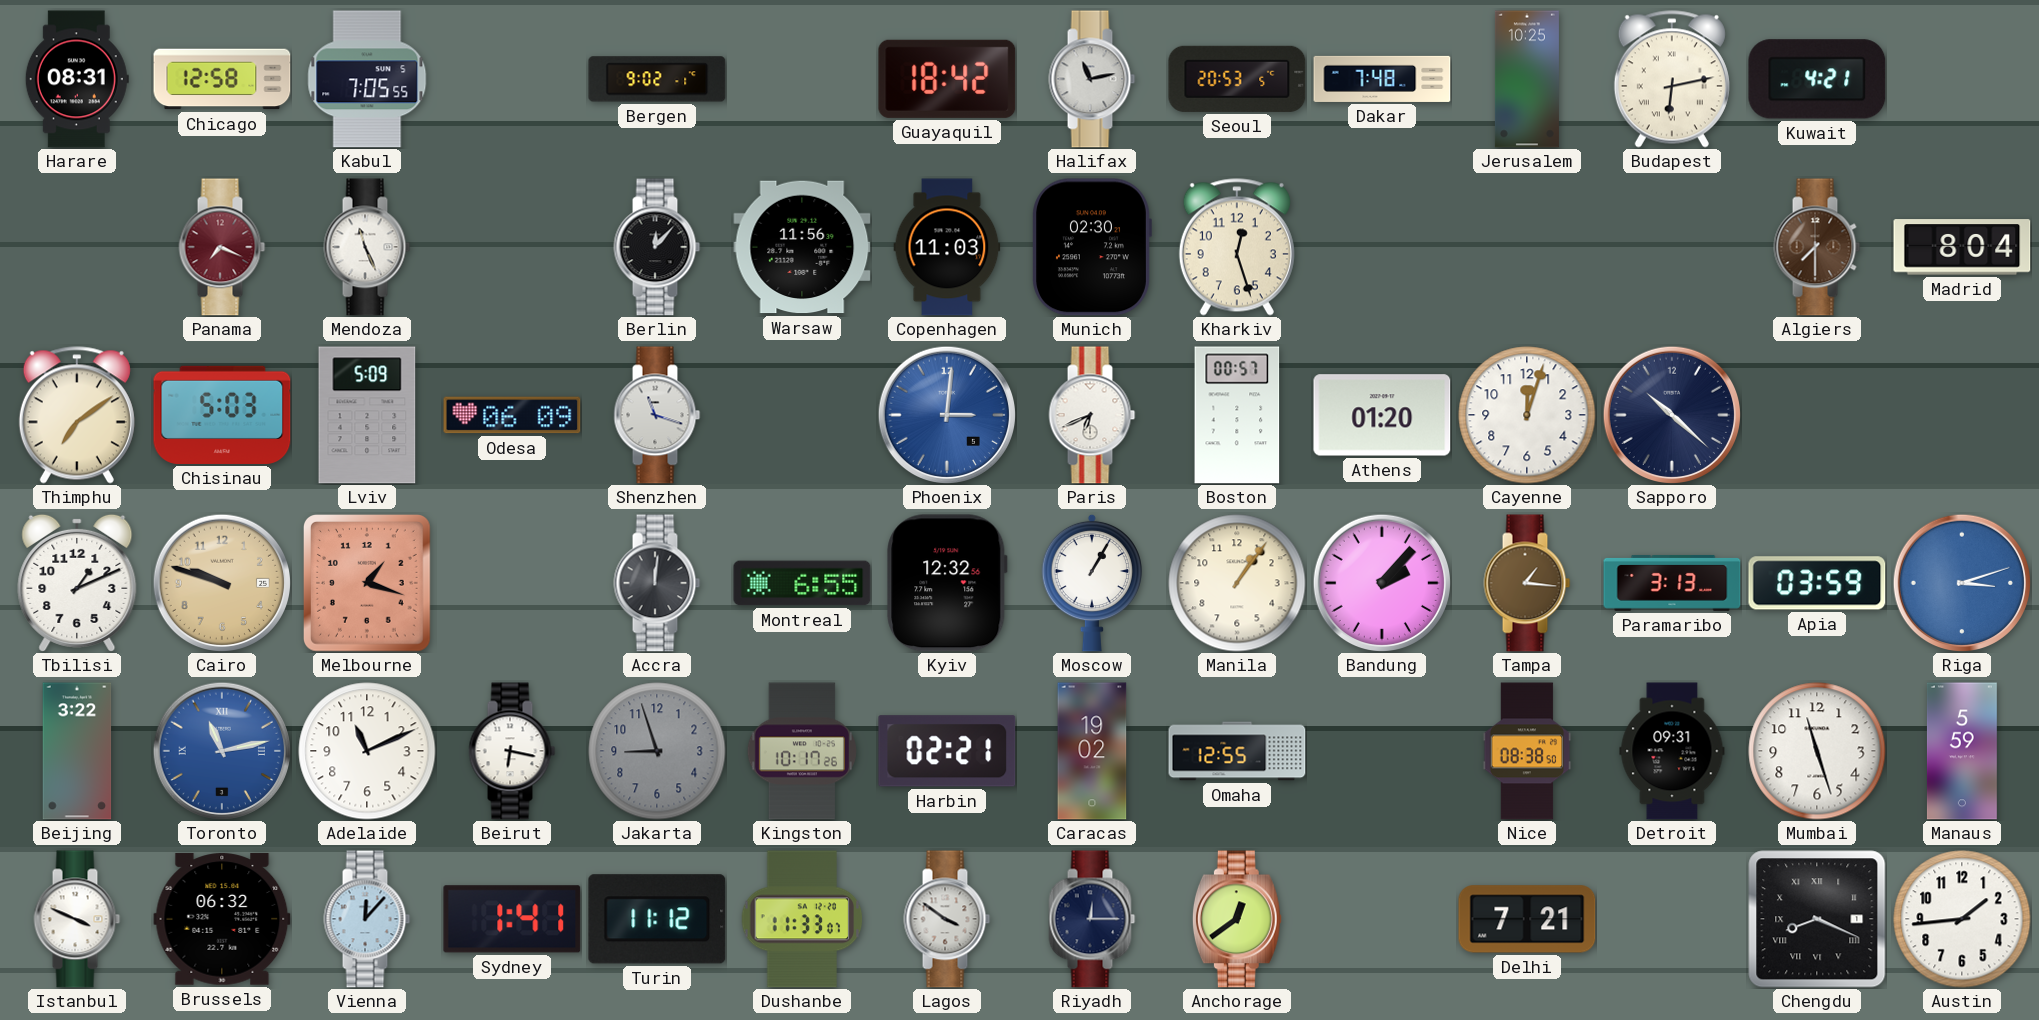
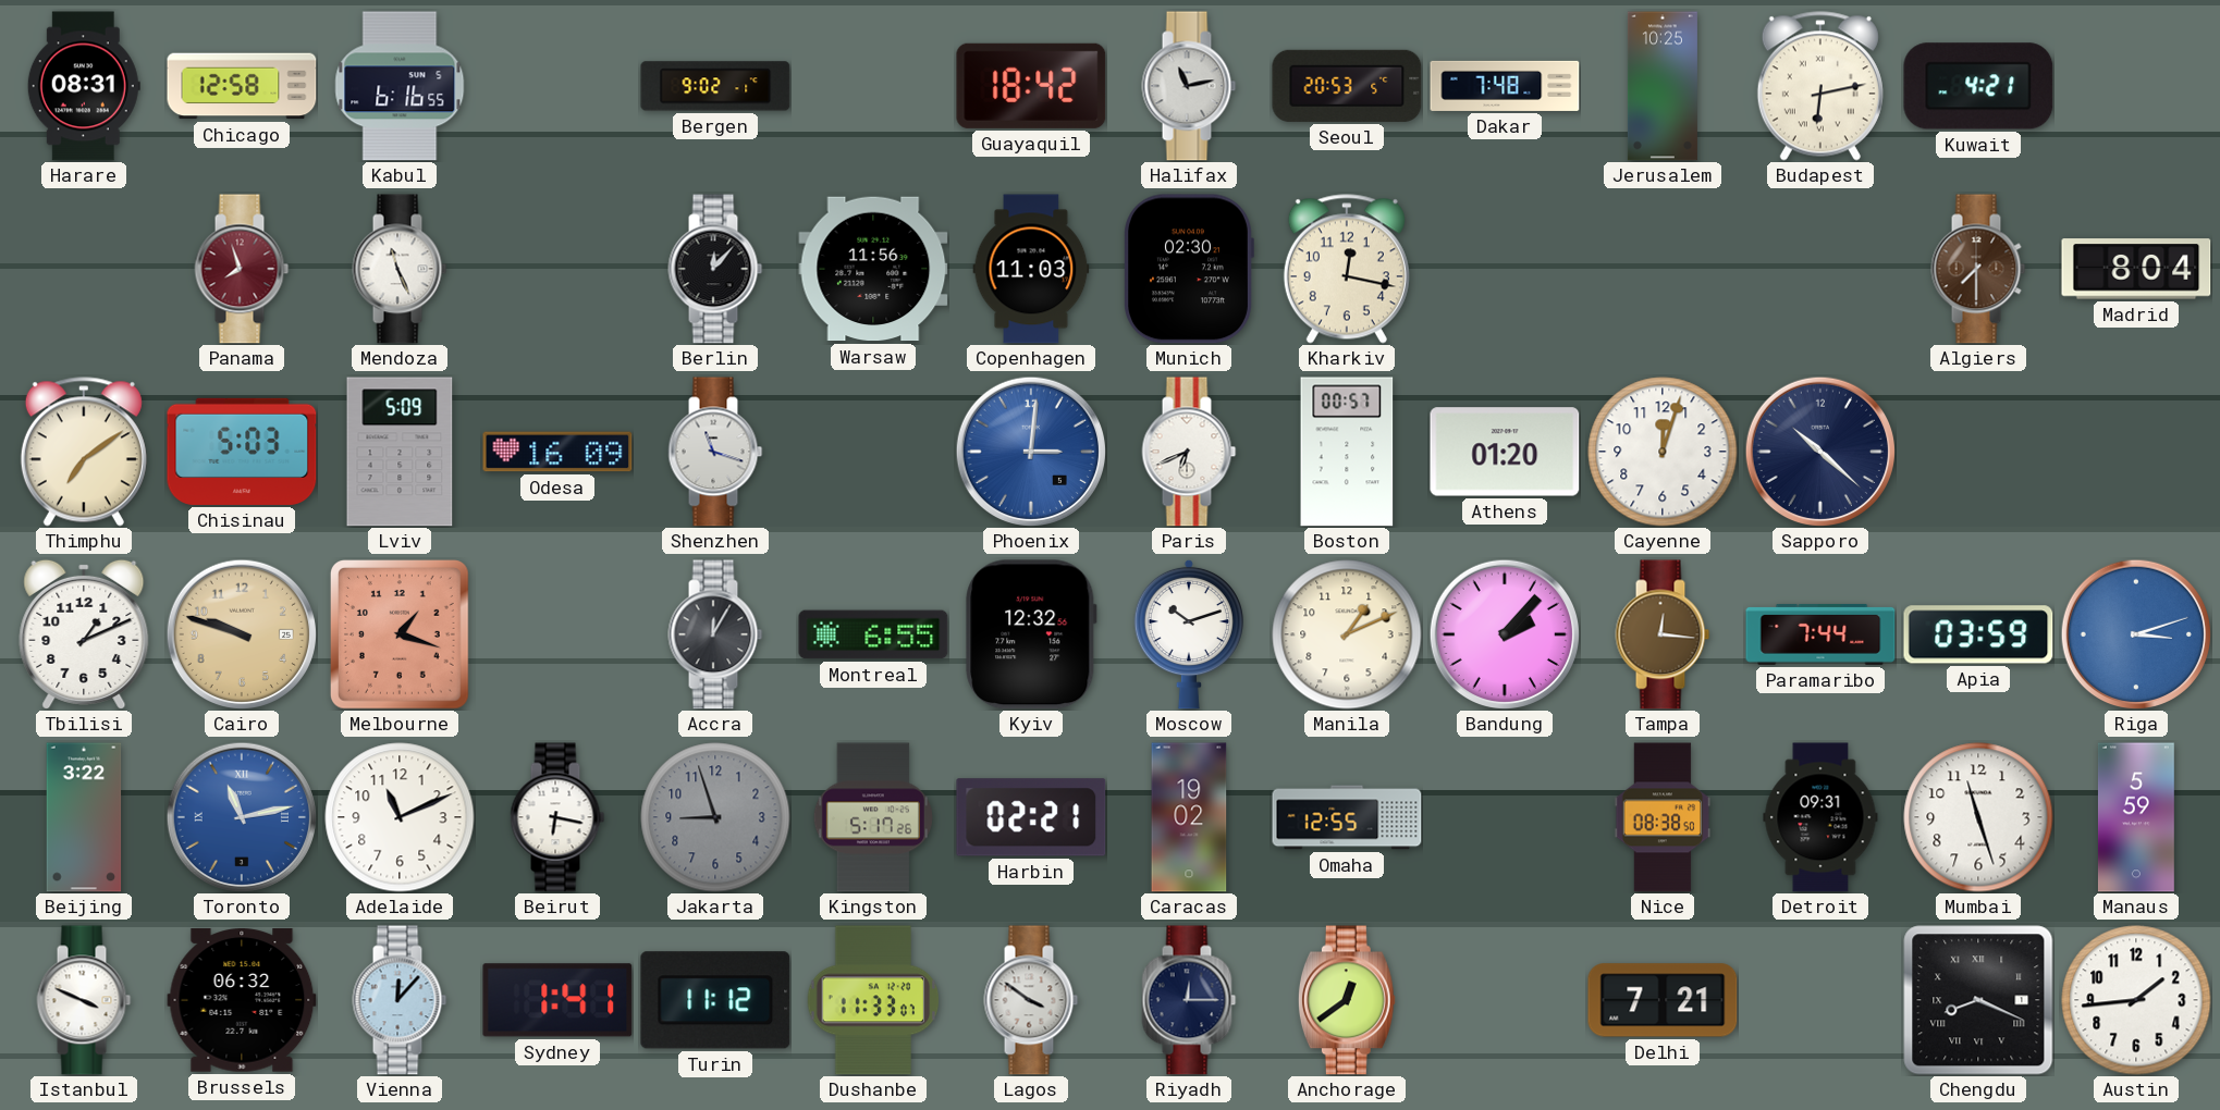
Kabul: 7:05 -> 6:16
Panama: 7:19 -> 7:57
Kharkiv: 12:27 -> 12:17
Odesa: 06:09 -> 16:09
Accra: 12:01 -> 12:05
Moscow: 1:05 -> 10:12
Manila: 1:06 -> 1:11
Tampa: 1:16 -> 12:16
Paramaribo: 3:13 -> 7:44
Kingston: 10:17 -> 5:17
